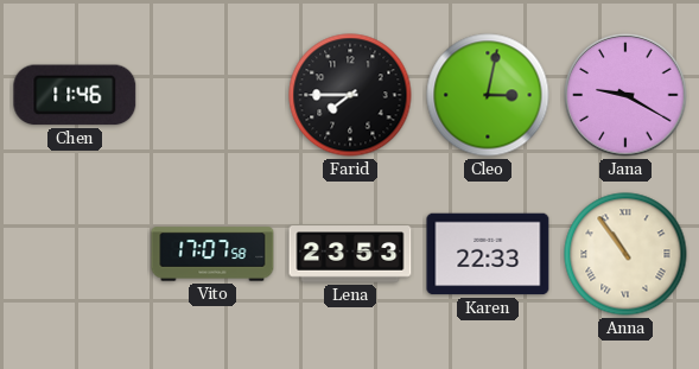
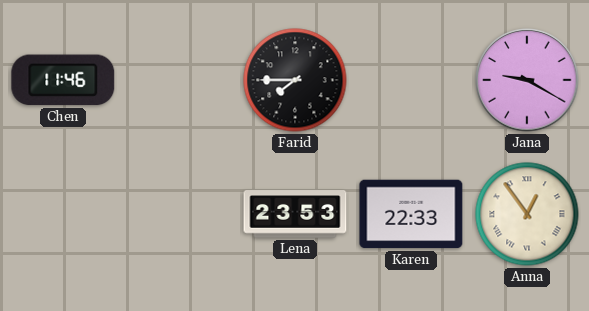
Cleo: 3:02 -> none
Vito: 17:07 -> none
Anna: 10:54 -> 12:54
